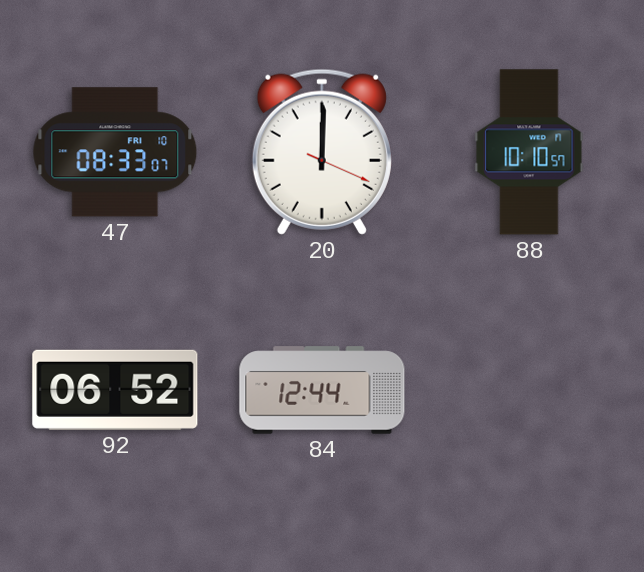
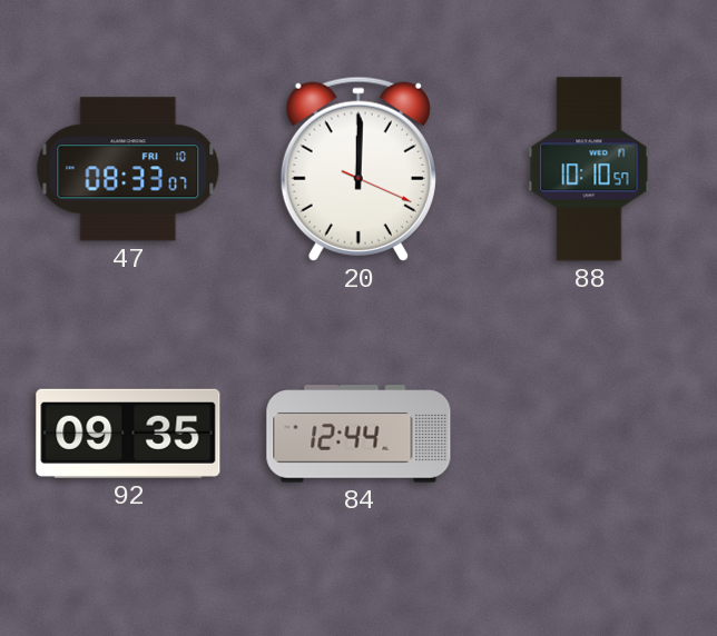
92: 06:52 -> 09:35
